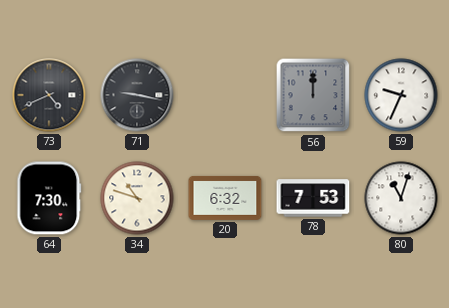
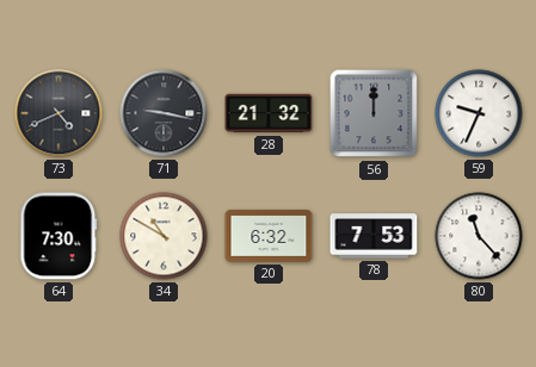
28: none -> 21:32
34: 10:48 -> 10:50
80: 11:03 -> 11:23
